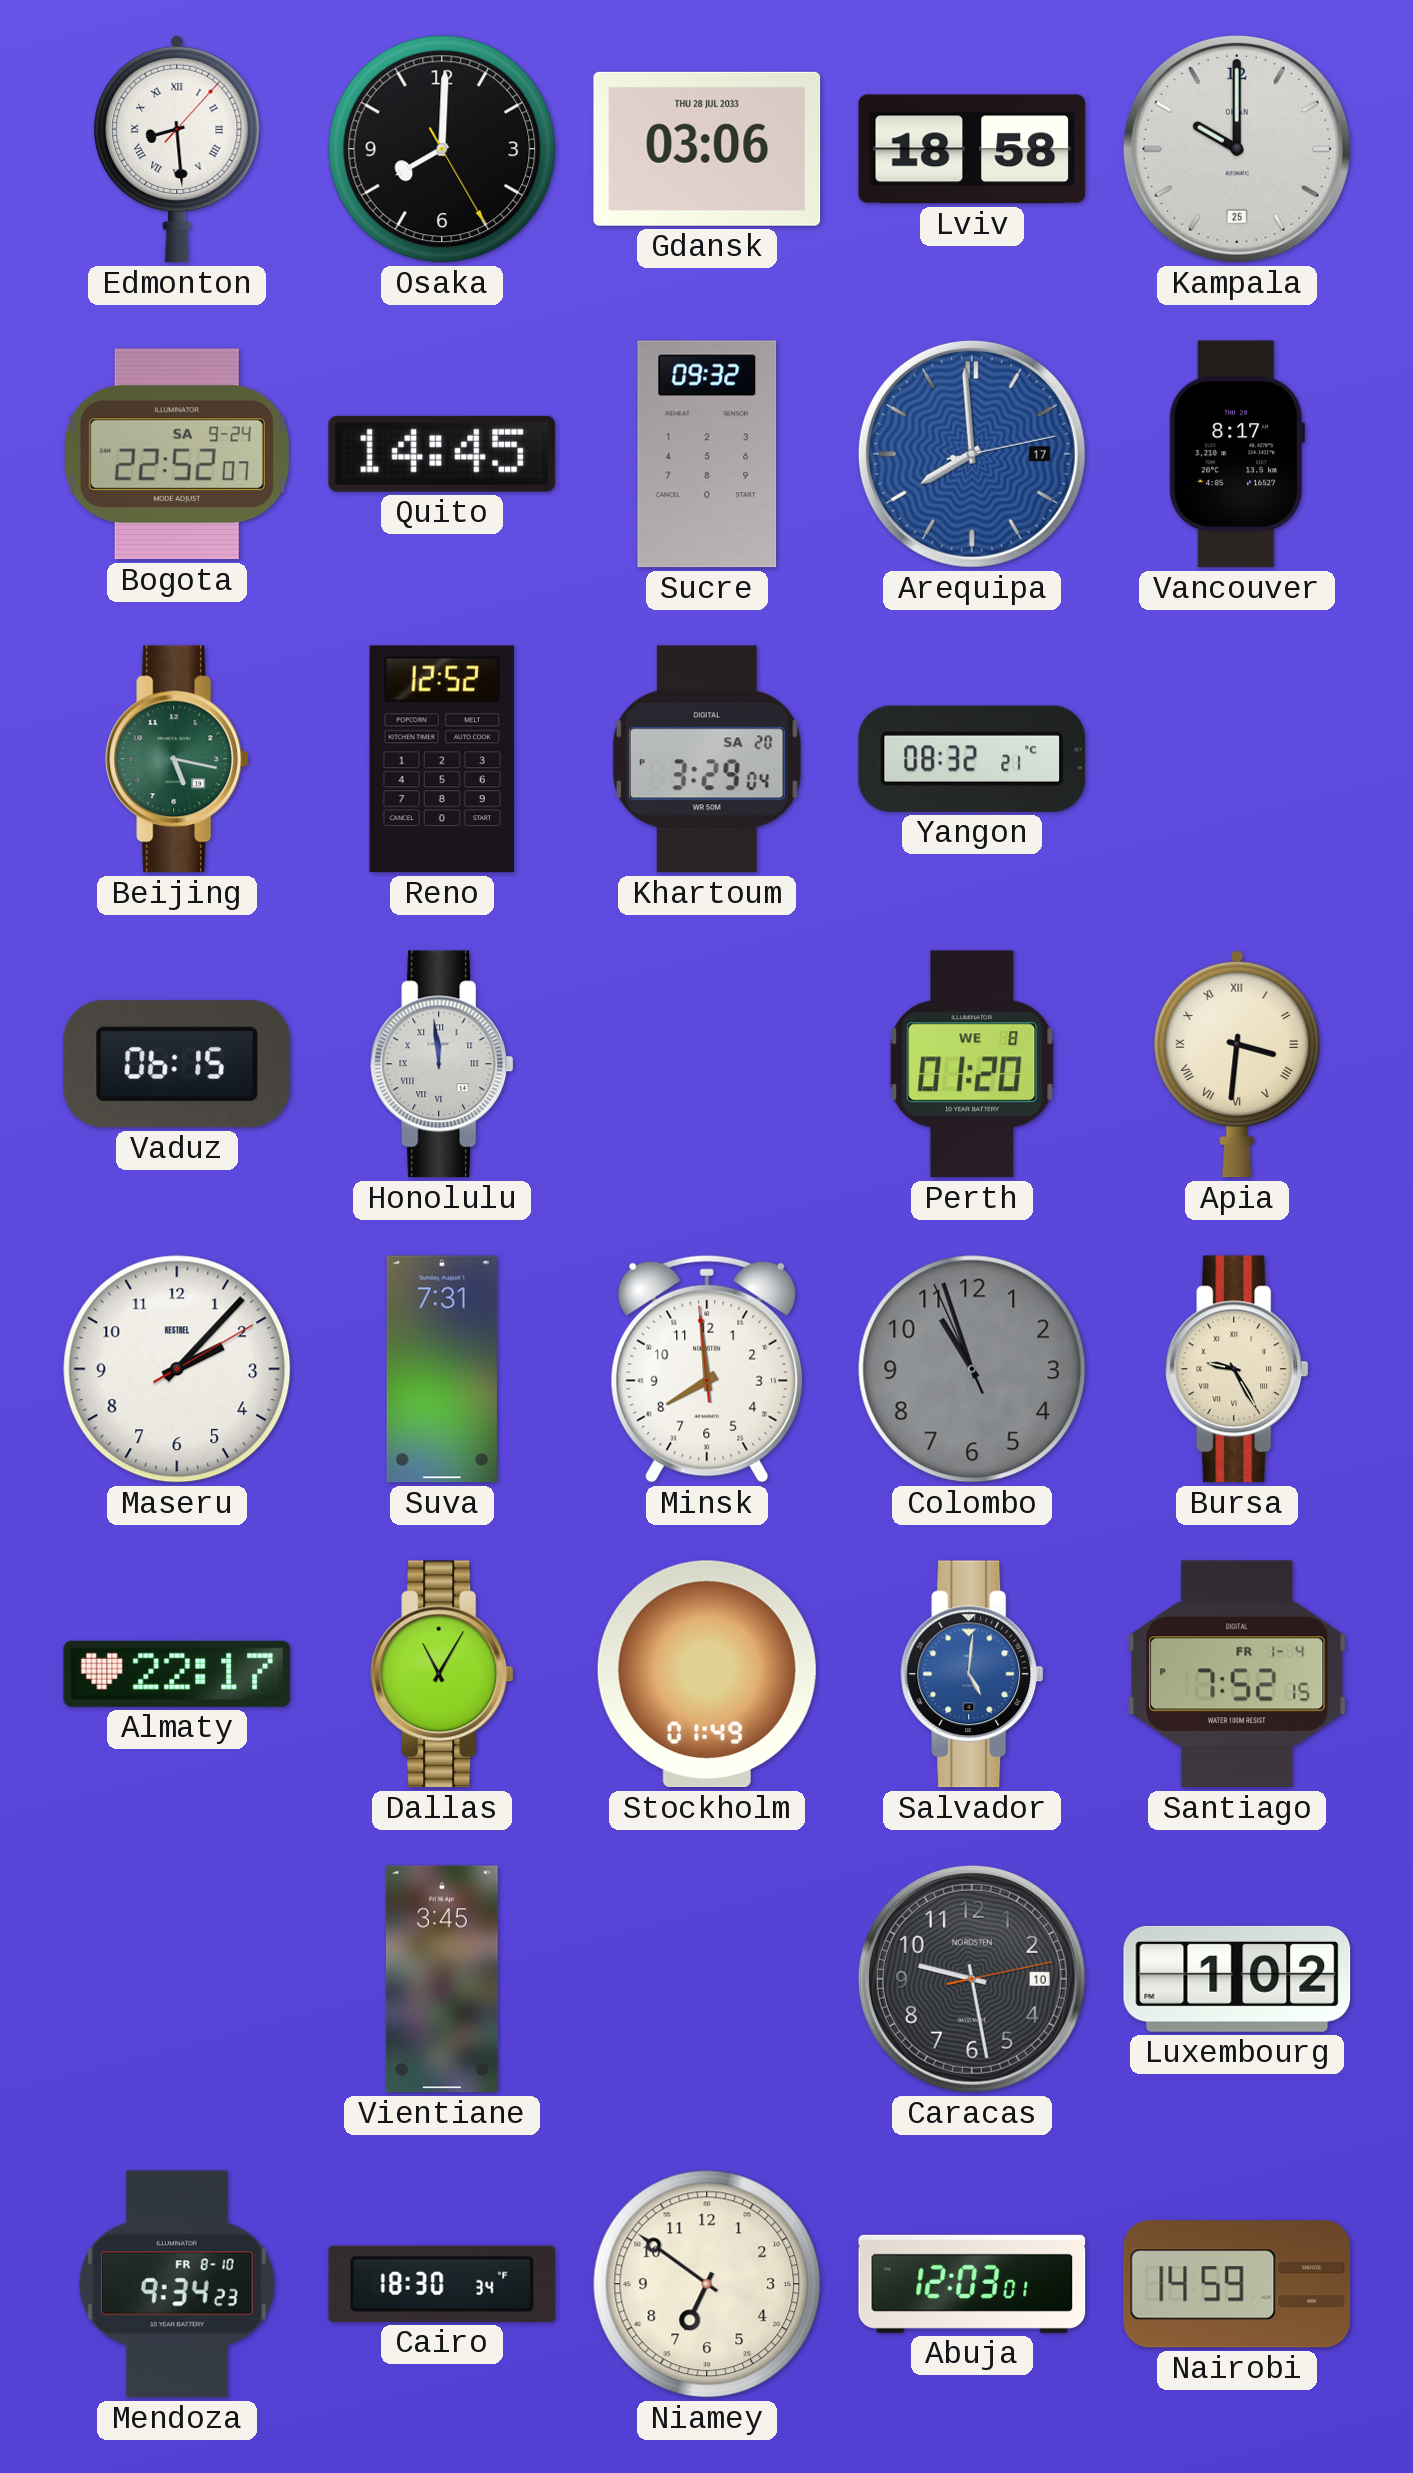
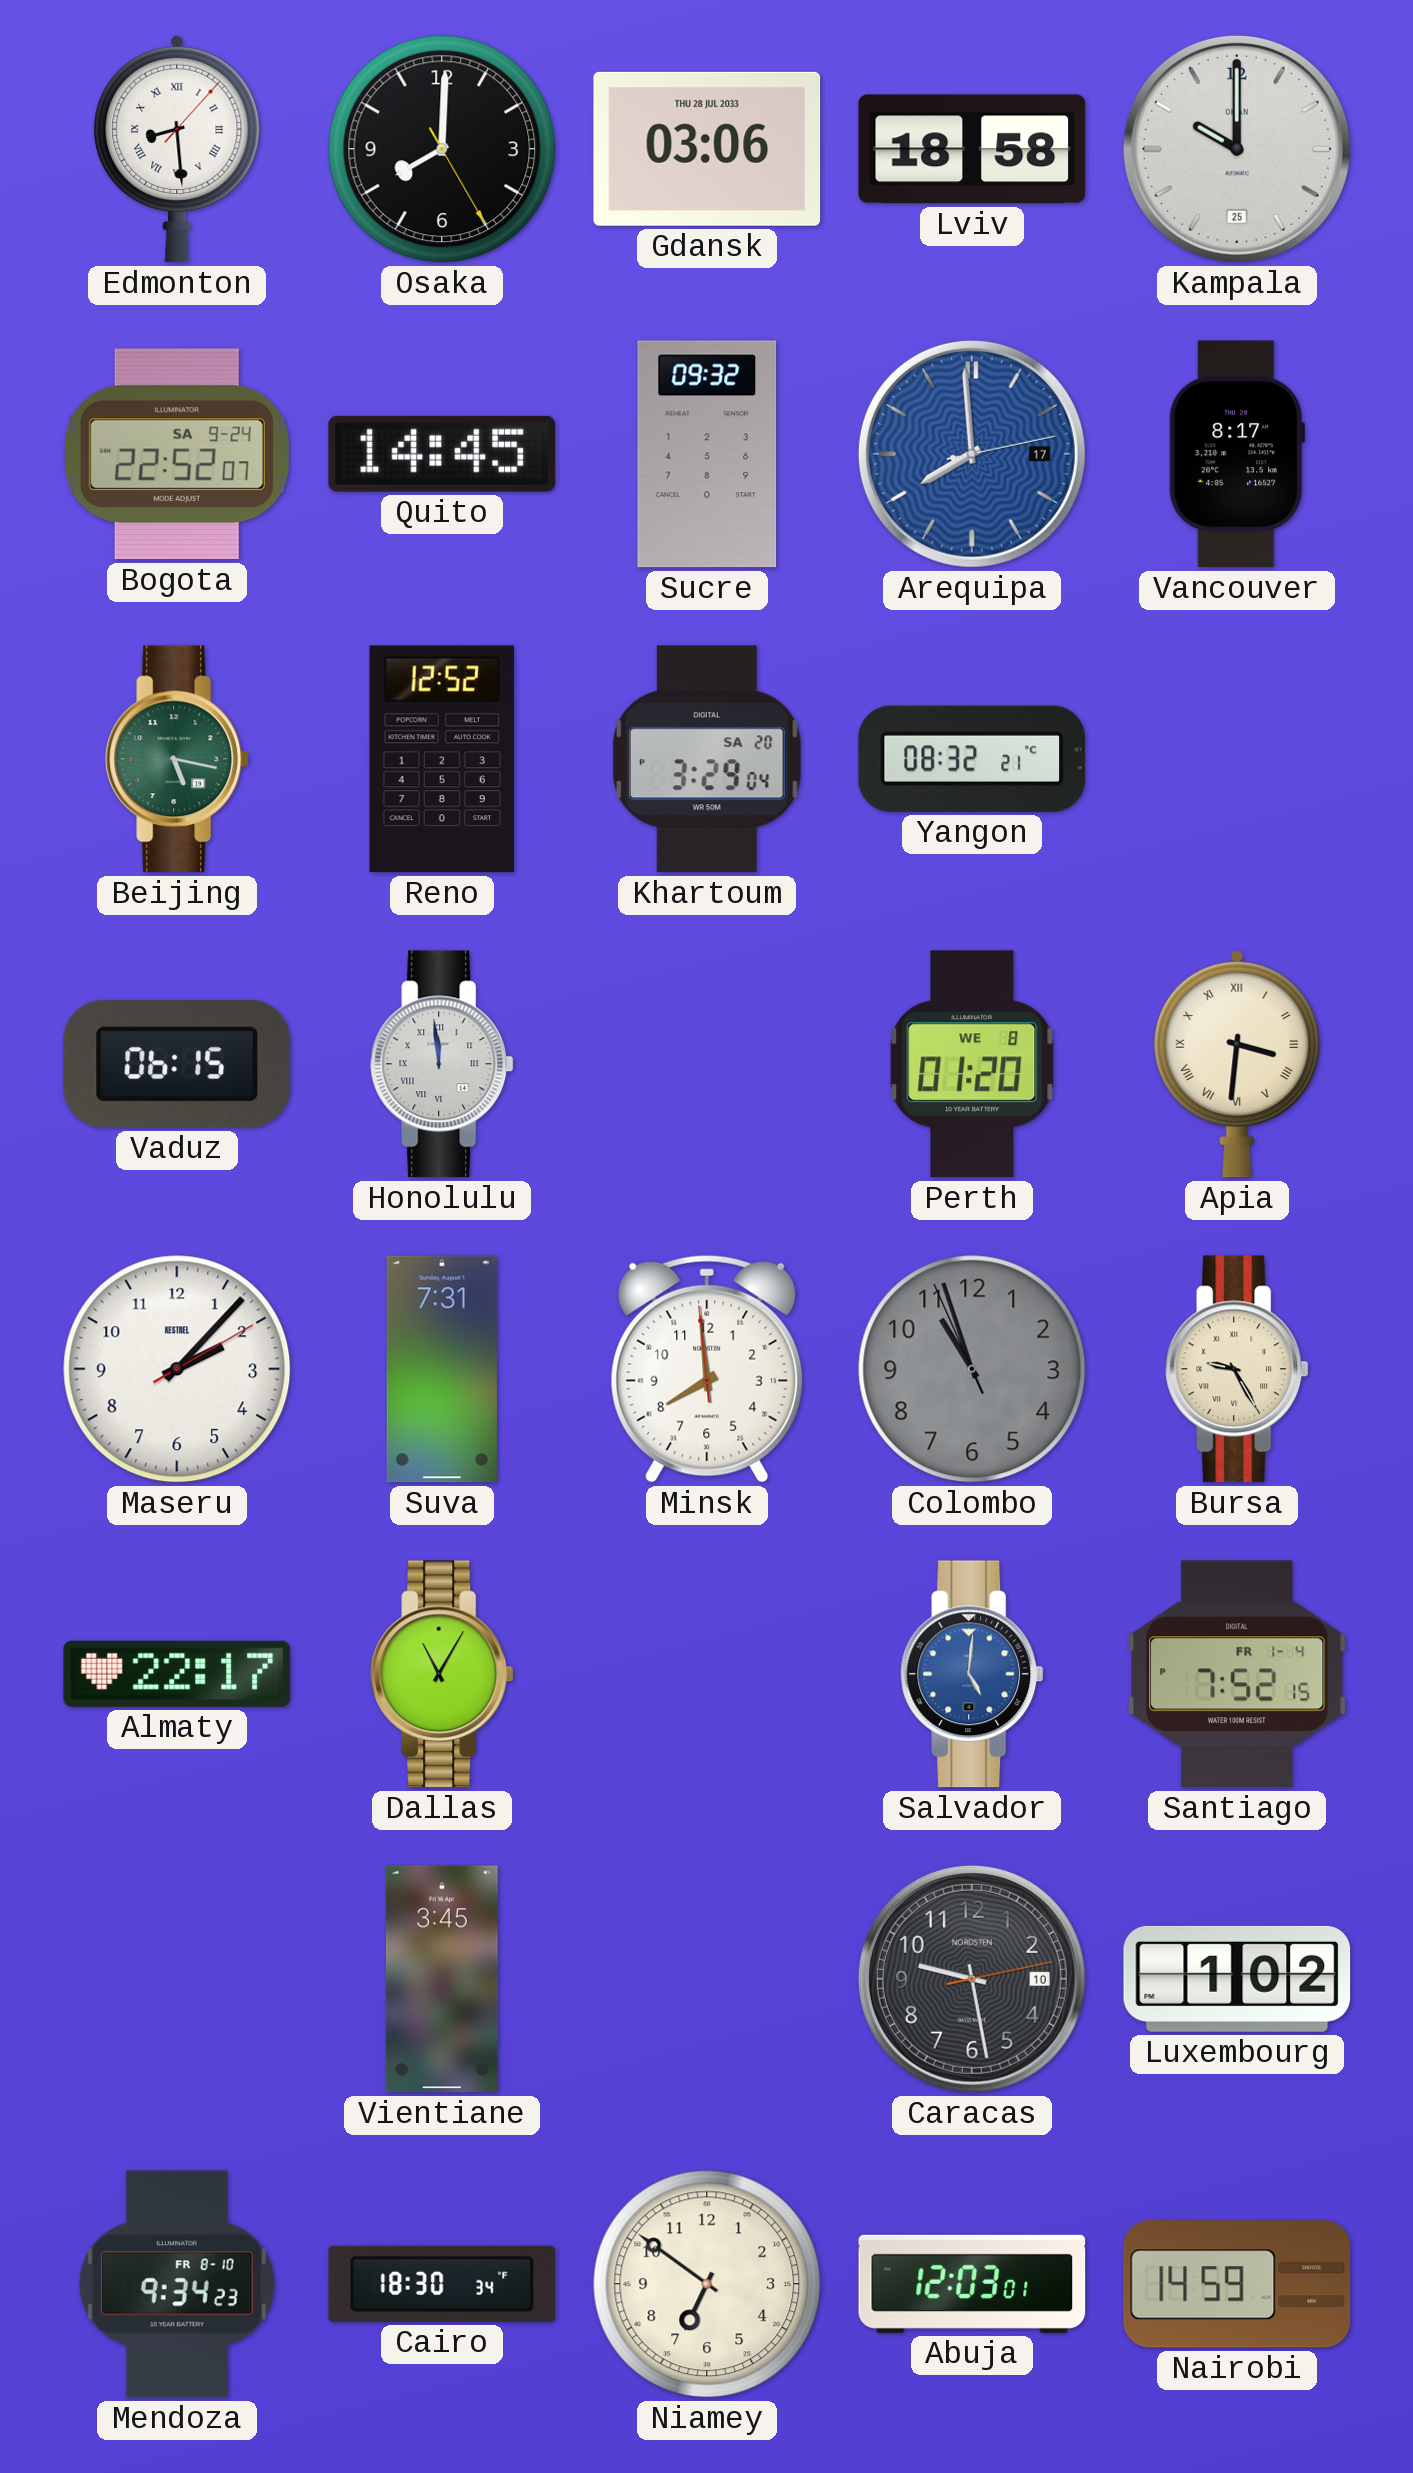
Stockholm: 01:49 -> none
